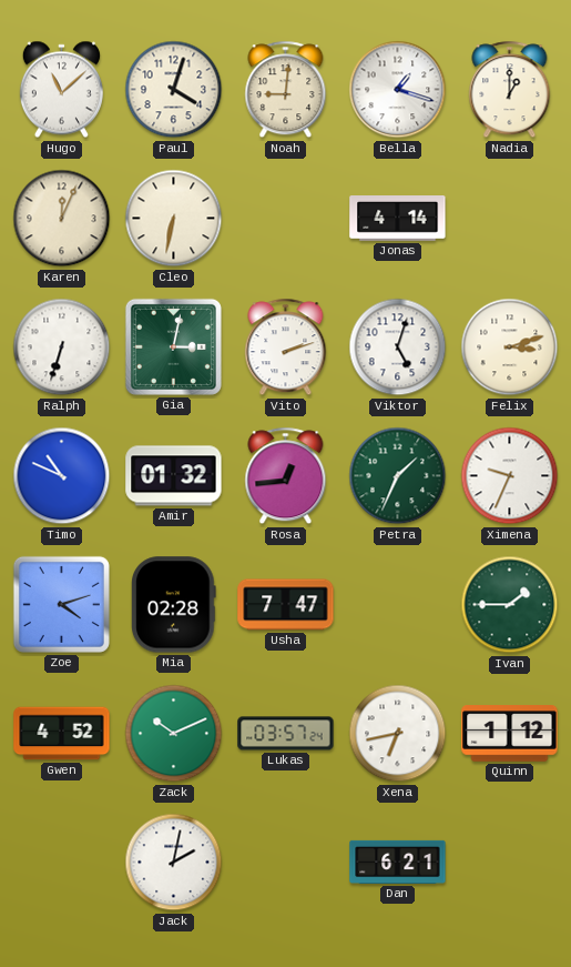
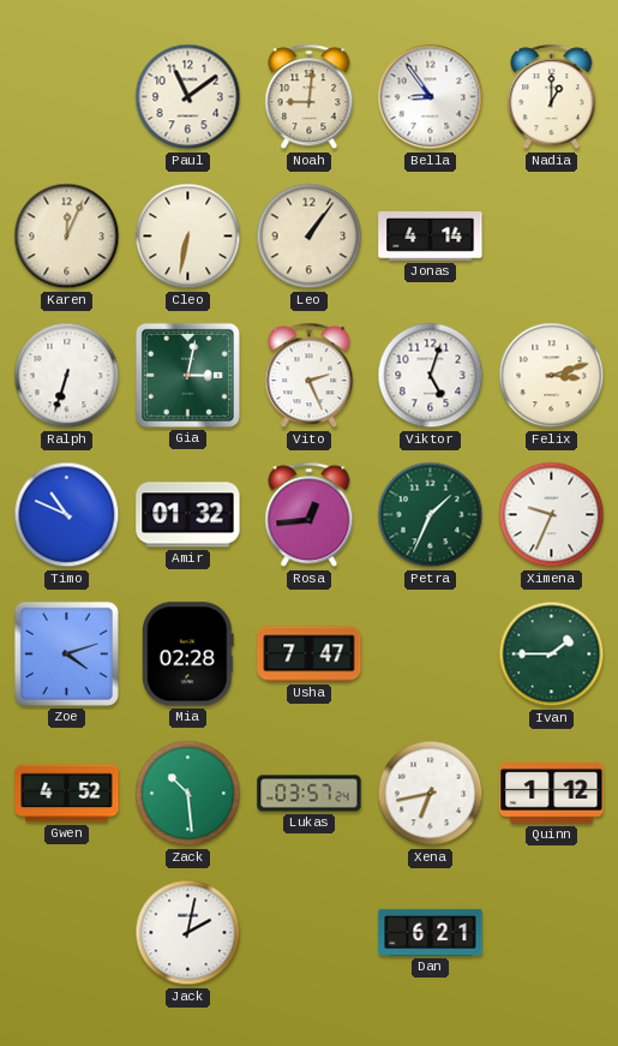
Hugo: 11:08 -> none
Paul: 4:03 -> 11:09
Bella: 1:18 -> 8:54
Leo: none -> 1:06
Vito: 2:12 -> 2:26
Zack: 10:11 -> 10:29
